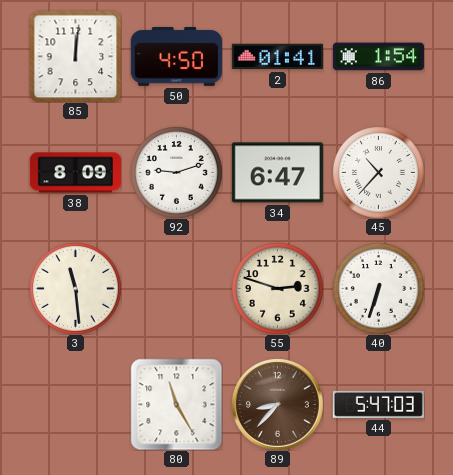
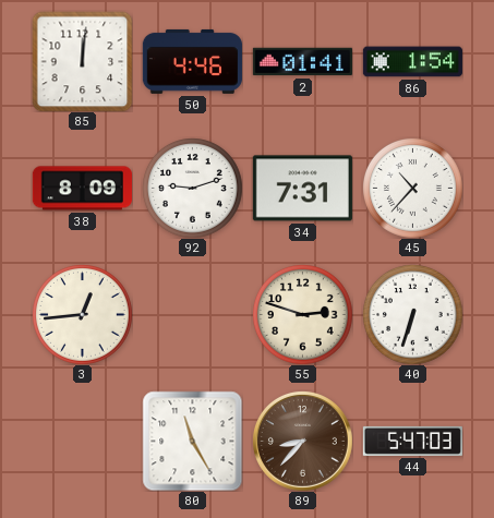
50: 4:50 -> 4:46
34: 6:47 -> 7:31
3: 11:29 -> 12:44
